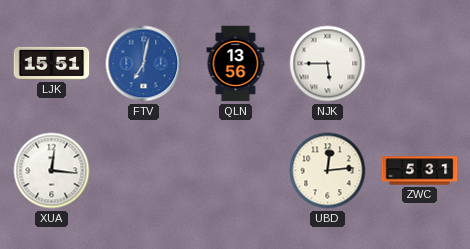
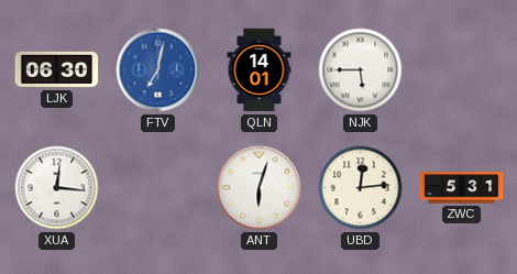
LJK: 15:51 -> 06:30
QLN: 13:56 -> 14:01
ANT: none -> 6:03
